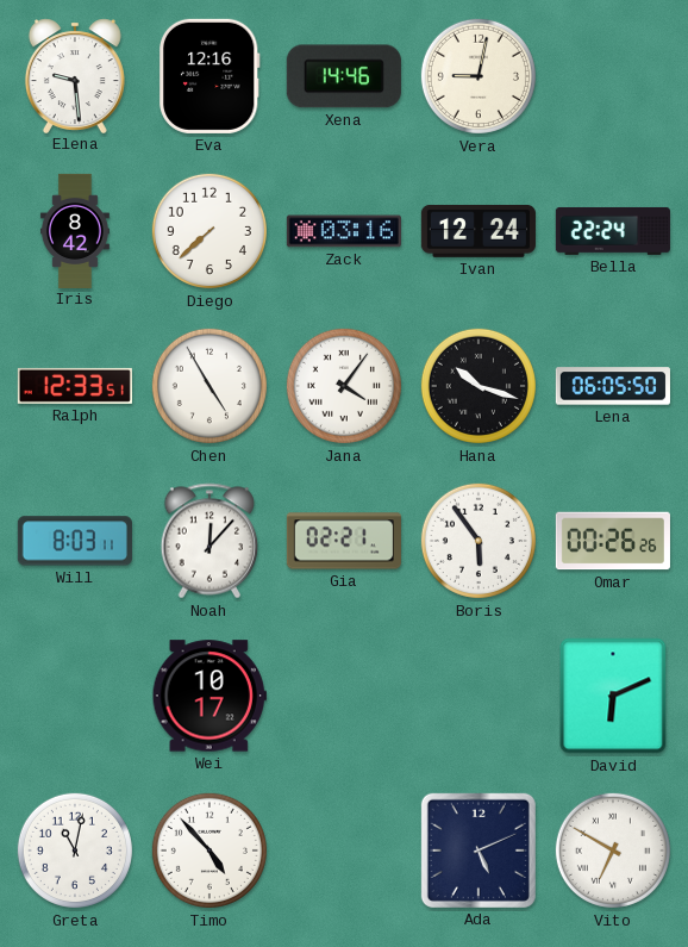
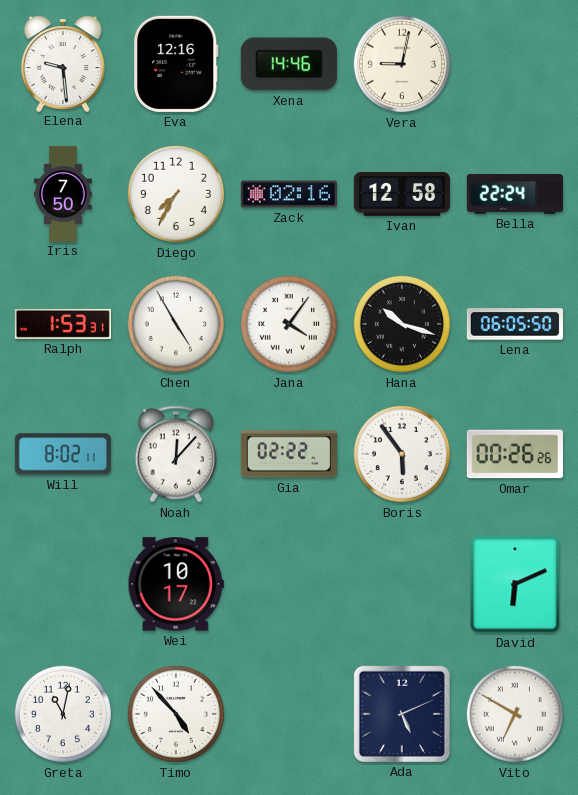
Iris: 8:42 -> 7:50
Diego: 7:38 -> 7:35
Zack: 03:16 -> 02:16
Ivan: 12:24 -> 12:58
Ralph: 12:33 -> 1:53
Will: 8:03 -> 8:02
Gia: 02:21 -> 02:22
